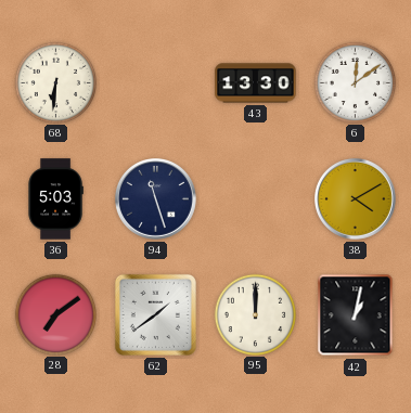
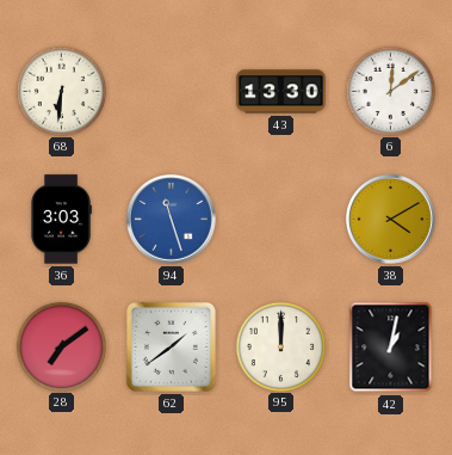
36: 5:03 -> 3:03
94 dial: navy -> blue
